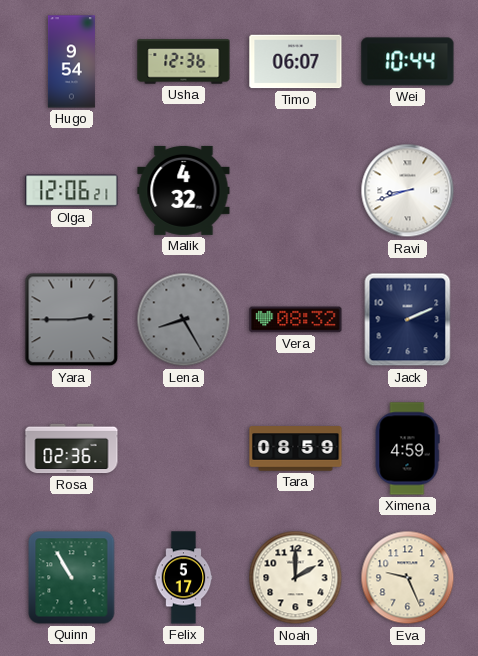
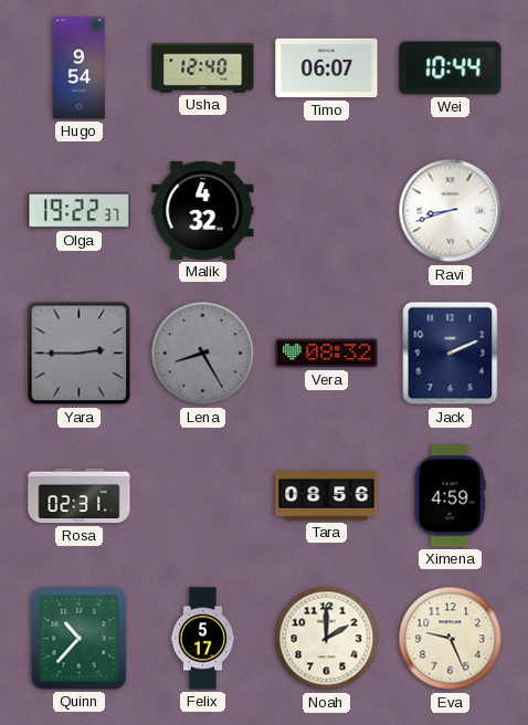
Usha: 12:36 -> 12:40
Olga: 12:06 -> 19:22
Rosa: 02:36 -> 02:31
Tara: 08:59 -> 08:56
Quinn: 10:55 -> 10:37
